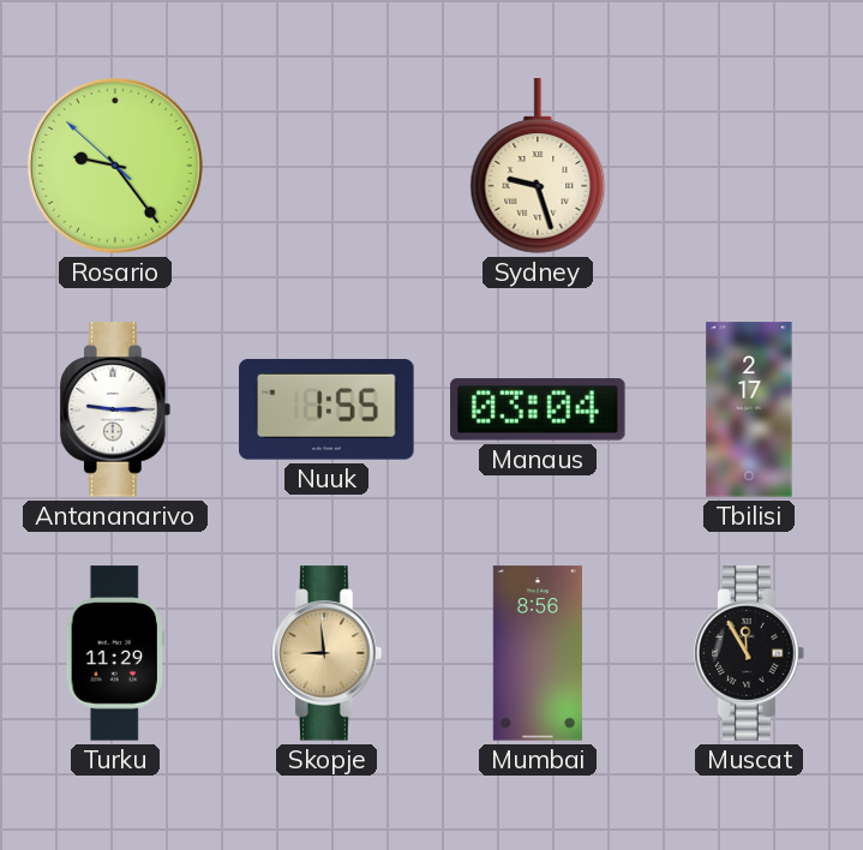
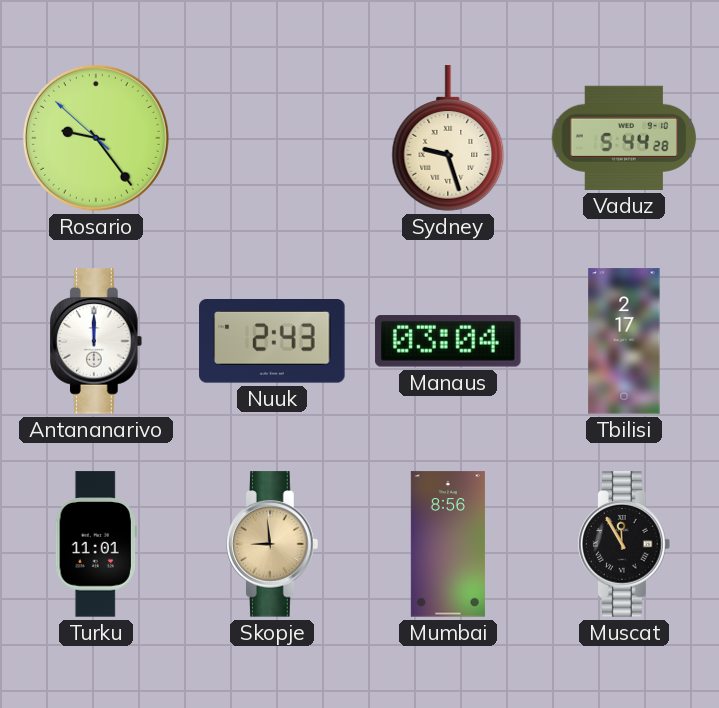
Vaduz: none -> 5:44
Antananarivo: 9:15 -> 12:00
Nuuk: 1:55 -> 2:43
Turku: 11:29 -> 11:01
